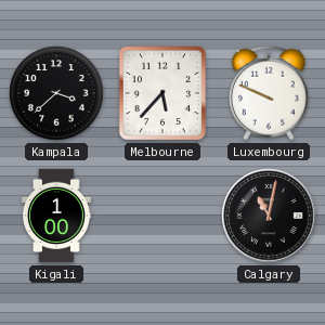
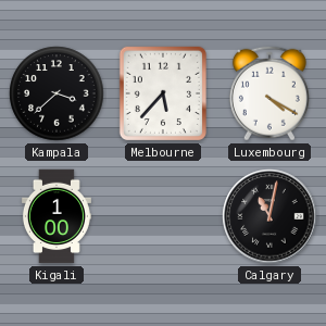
Luxembourg: 9:49 -> 4:20
